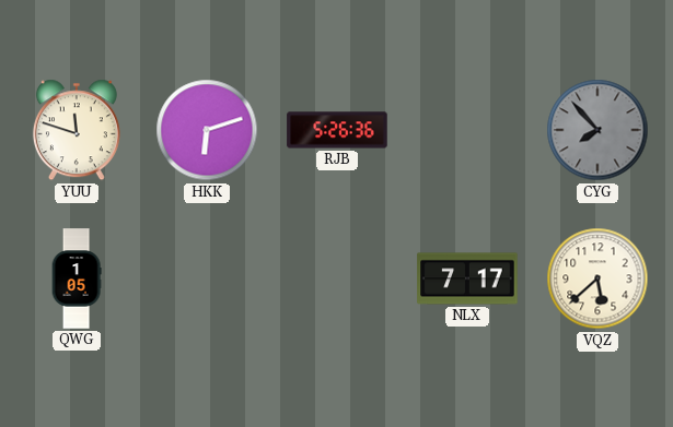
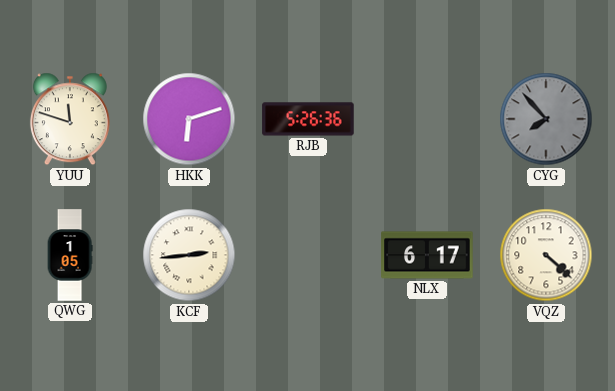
KCF: none -> 2:44
NLX: 7:17 -> 6:17
VQZ: 5:38 -> 4:22
